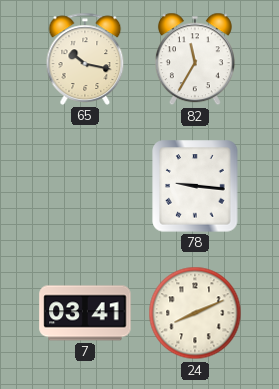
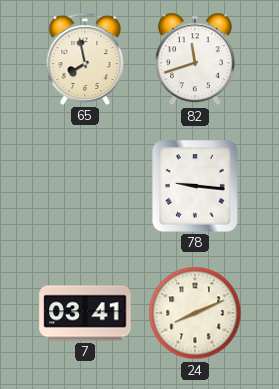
65: 10:17 -> 7:58
82: 11:35 -> 11:42
